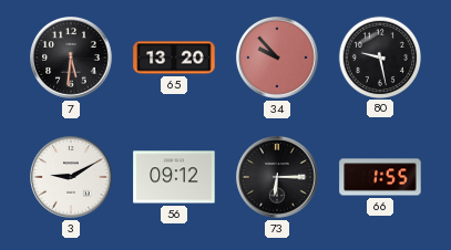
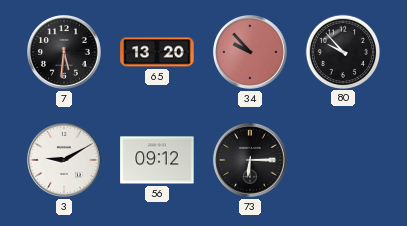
80: 9:28 -> 9:53
66: 1:55 -> none
